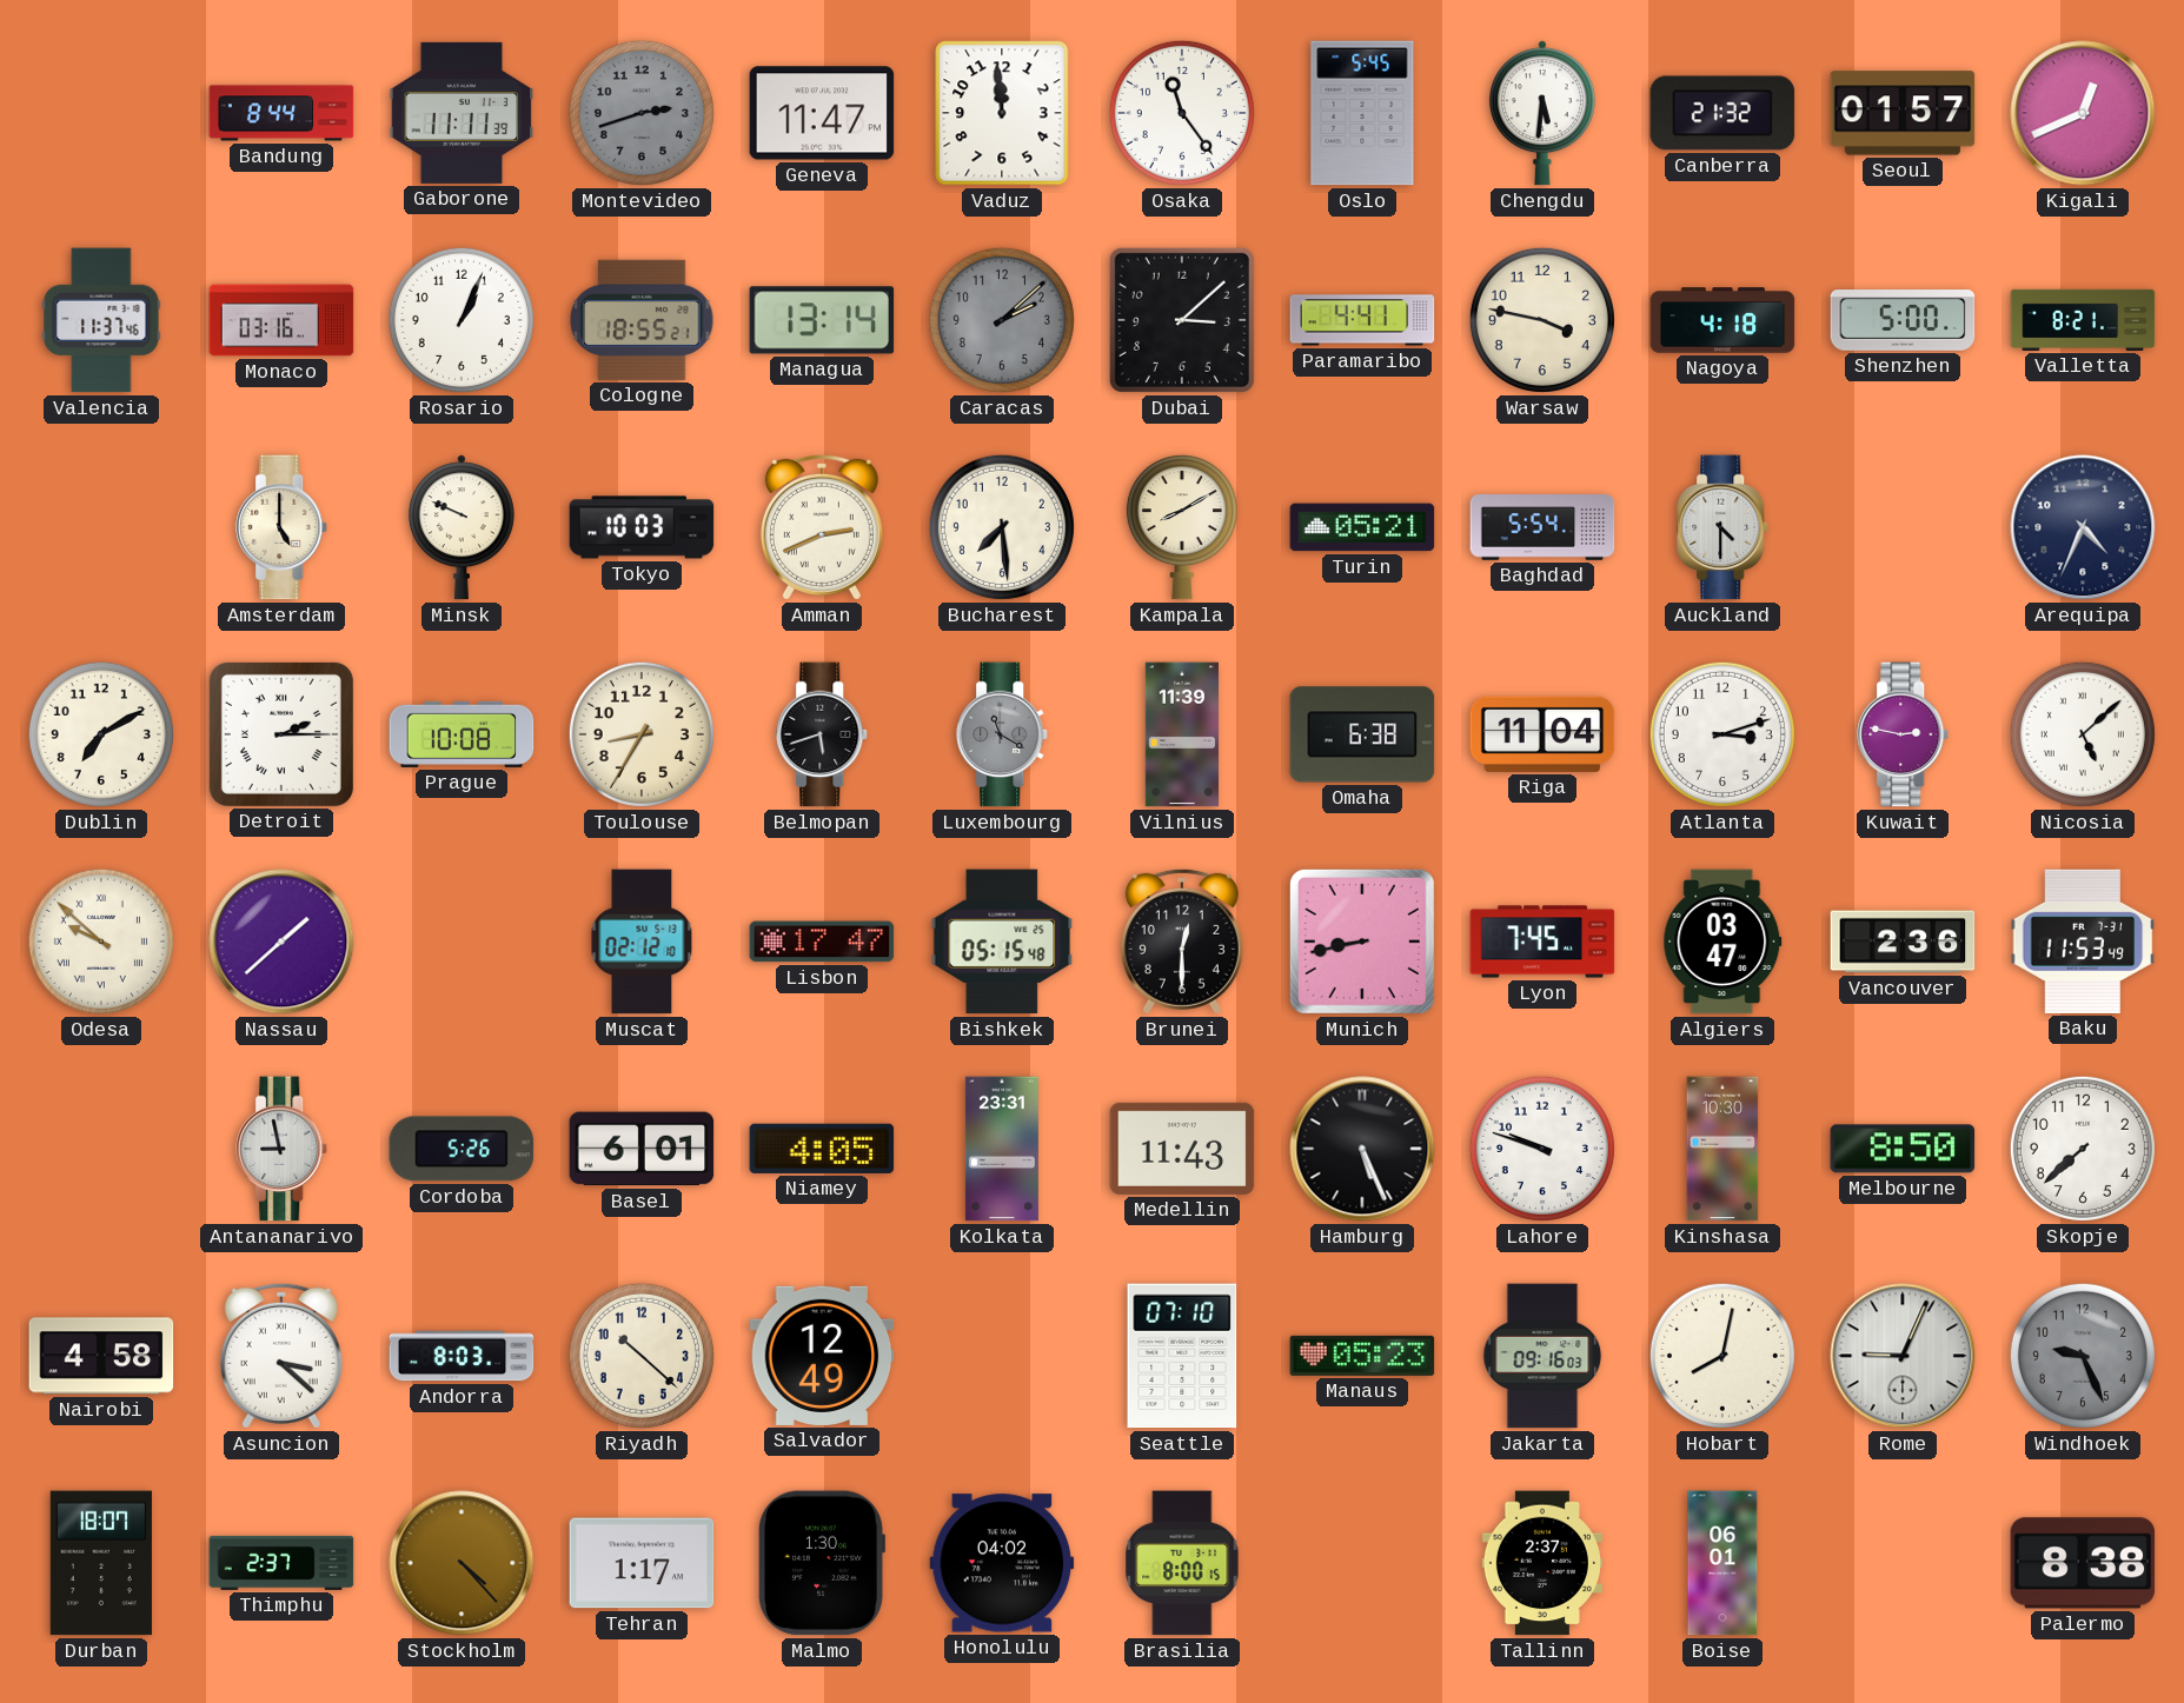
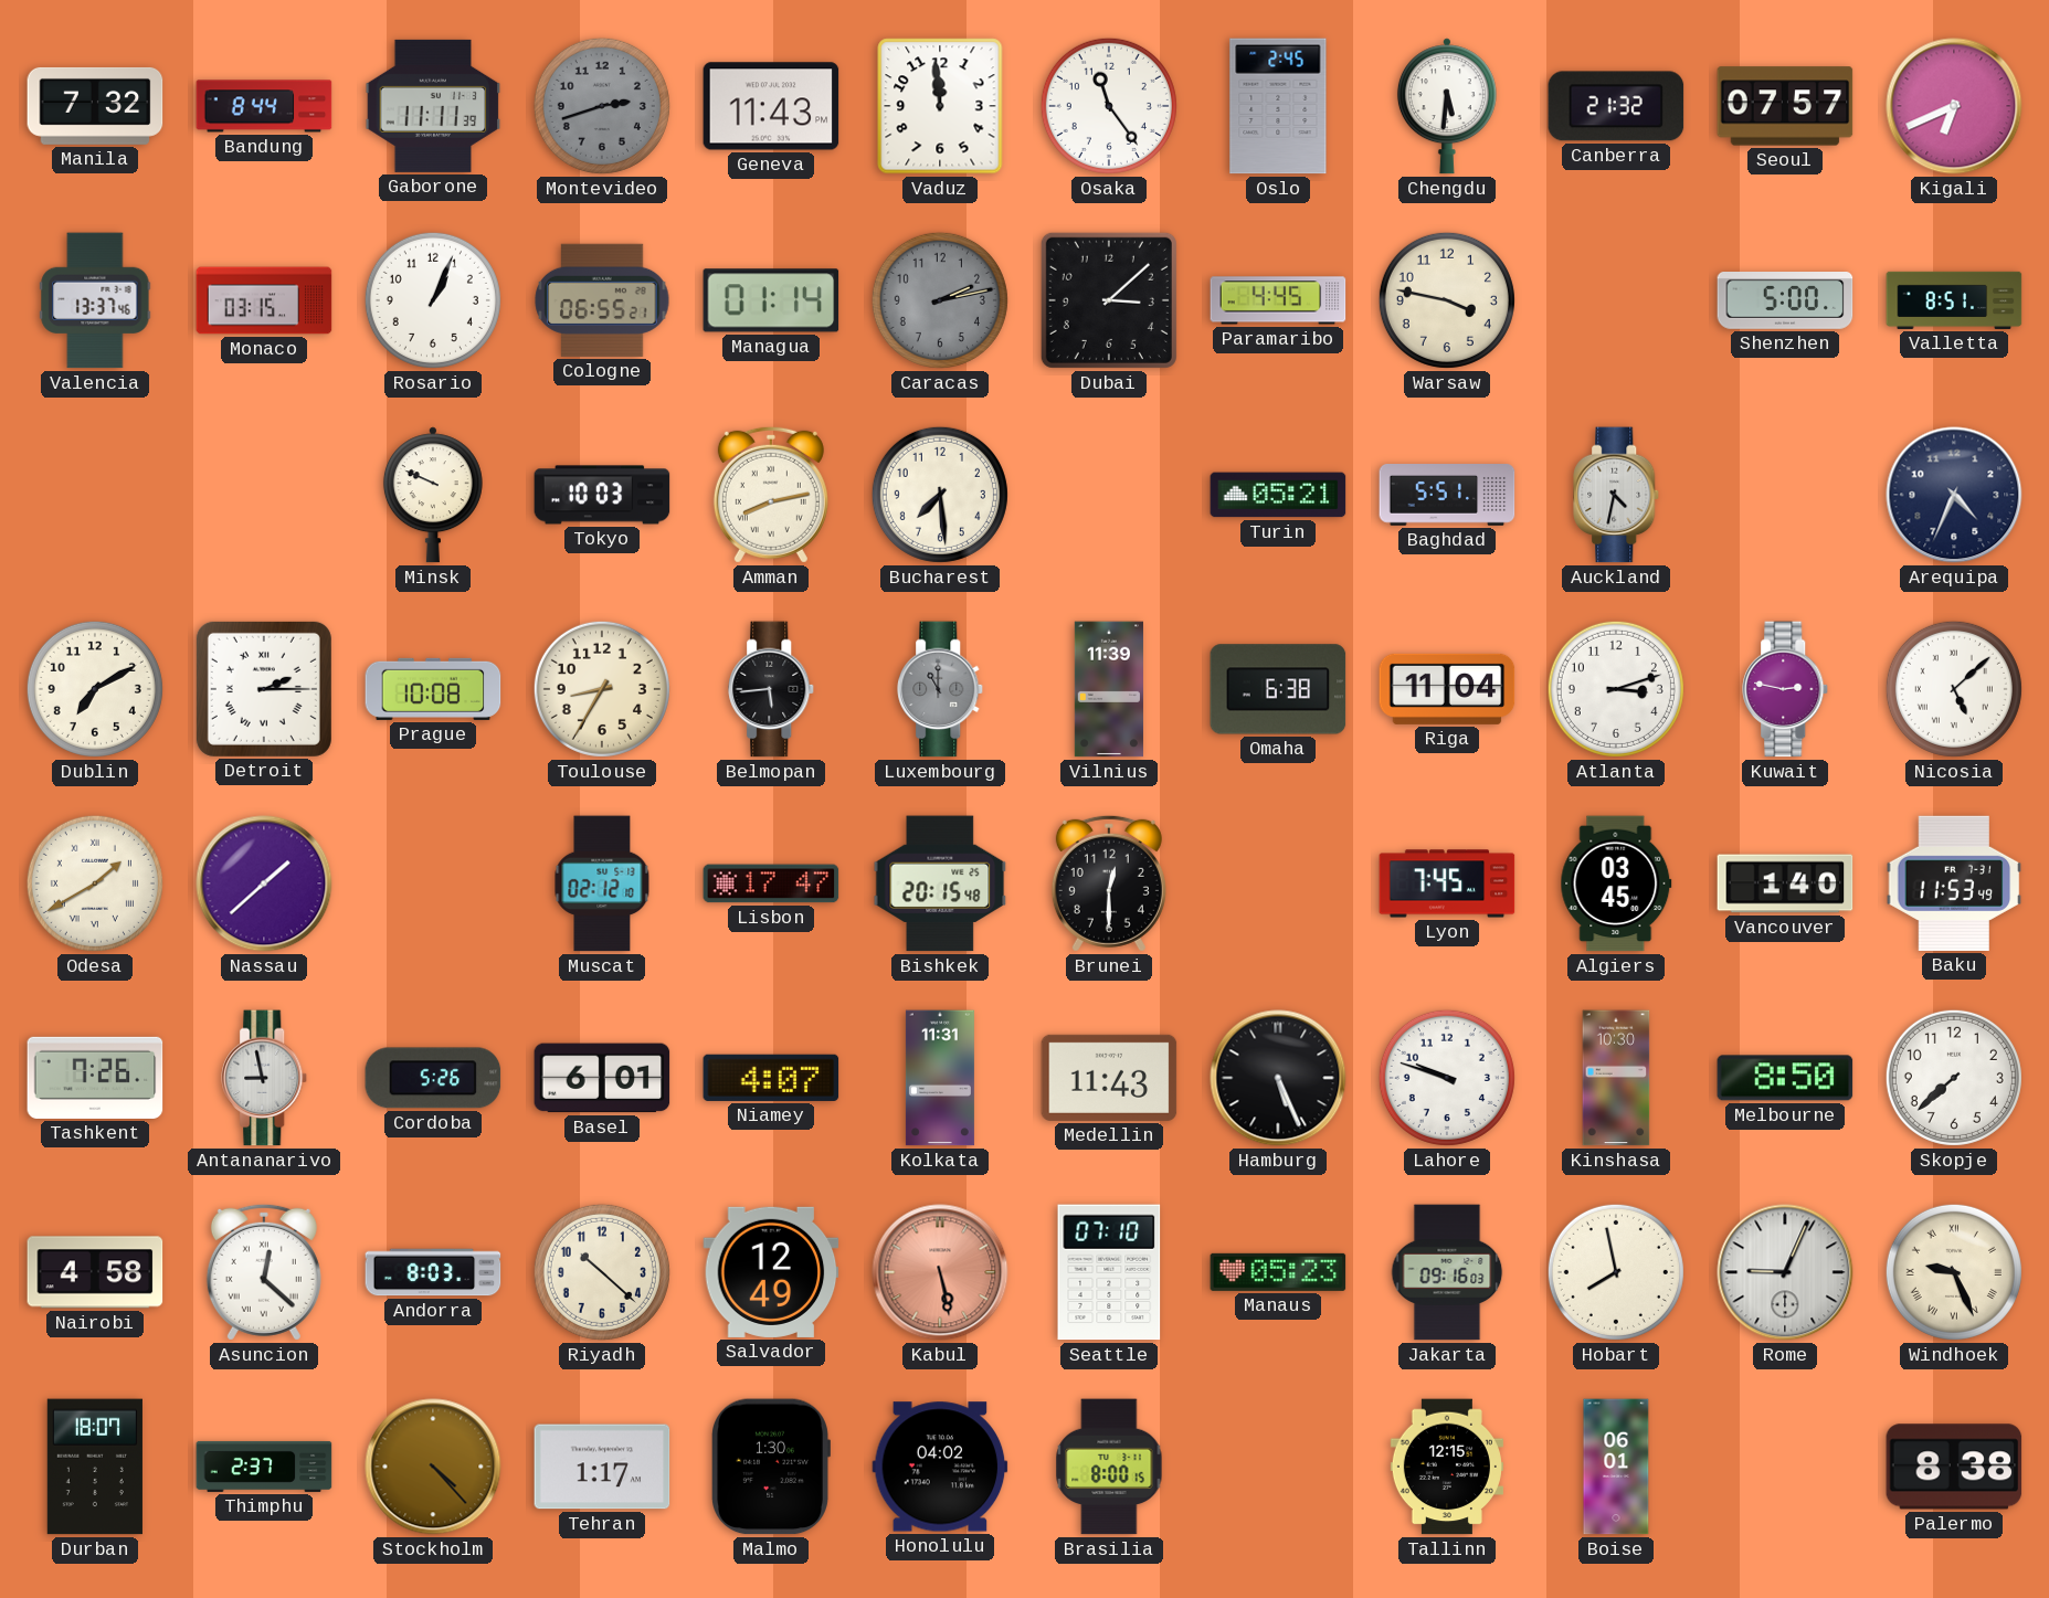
Manila: none -> 7:32
Geneva: 11:47 -> 11:43
Oslo: 5:45 -> 2:45
Seoul: 01:57 -> 07:57
Kigali: 12:41 -> 6:41
Valencia: 11:37 -> 13:37
Monaco: 03:16 -> 03:15
Cologne: 18:55 -> 06:55
Managua: 13:14 -> 01:14
Caracas: 2:08 -> 2:13
Paramaribo: 4:41 -> 4:45
Nagoya: 4:18 -> none
Valletta: 8:21 -> 8:51
Amsterdam: 5:00 -> none
Amman: 2:41 -> 8:13
Kampala: 8:10 -> none
Baghdad: 5:54 -> 5:51
Auckland: 4:30 -> 4:32
Belmopan: 5:42 -> 5:44
Luxembourg: 11:20 -> 11:00
Odesa: 9:52 -> 1:40
Bishkek: 05:15 -> 20:15
Munich: 8:43 -> none
Algiers: 03:47 -> 03:45
Vancouver: 2:36 -> 1:40
Tashkent: none -> 7:26
Niamey: 4:05 -> 4:07
Kolkata: 23:31 -> 11:31
Asuncion: 3:22 -> 12:22
Kabul: none -> 5:28
Hobart: 8:02 -> 7:58
Windhoek dial: grey -> cream
Windhoek numerals: Arabic -> Roman
Tallinn: 2:37 -> 12:15
